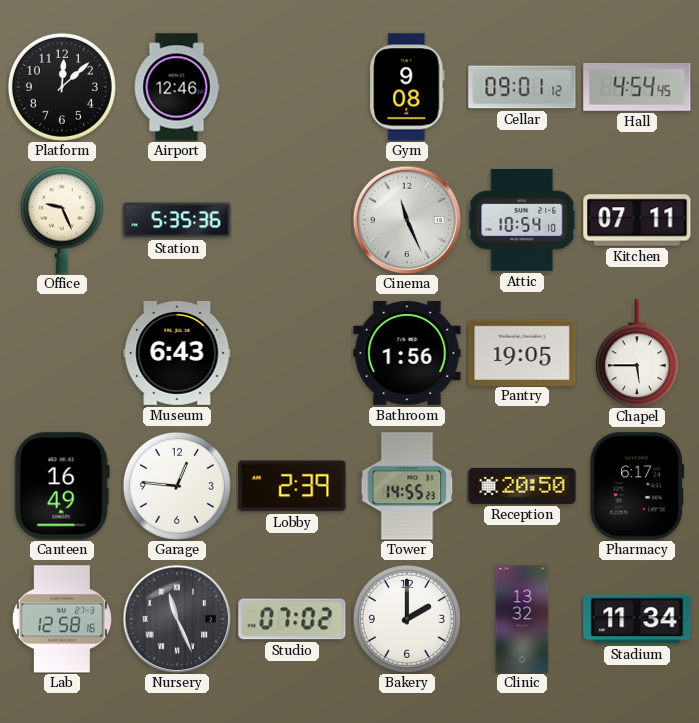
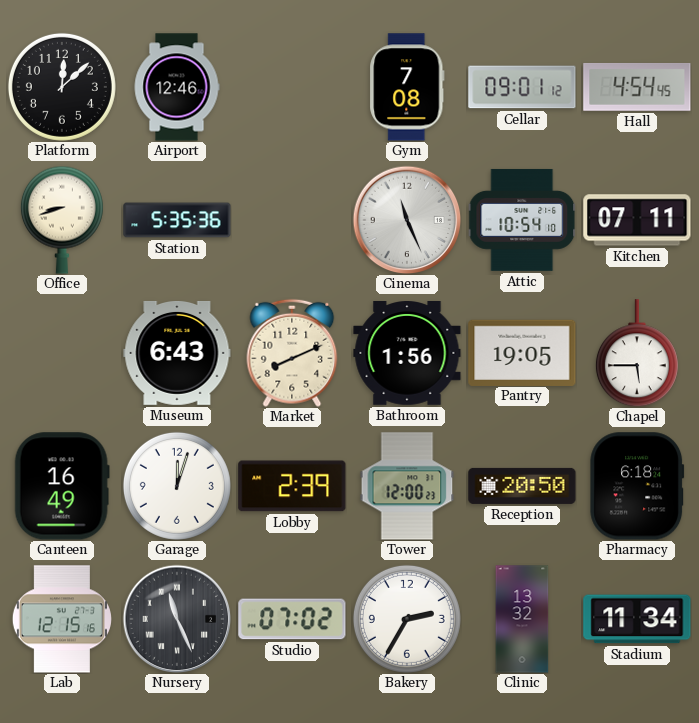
Gym: 9:08 -> 7:08
Office: 9:26 -> 8:42
Market: none -> 8:11
Garage: 12:46 -> 12:03
Tower: 14:55 -> 12:00
Pharmacy: 6:17 -> 6:18
Lab: 12:58 -> 12:15
Bakery: 2:00 -> 2:35
